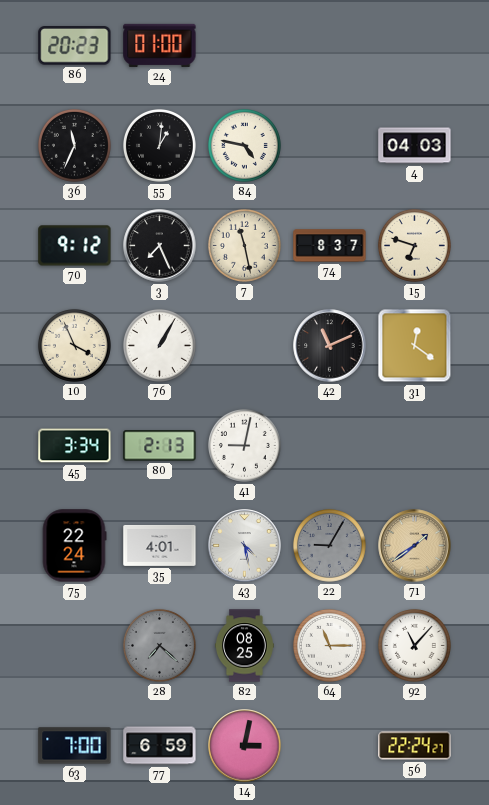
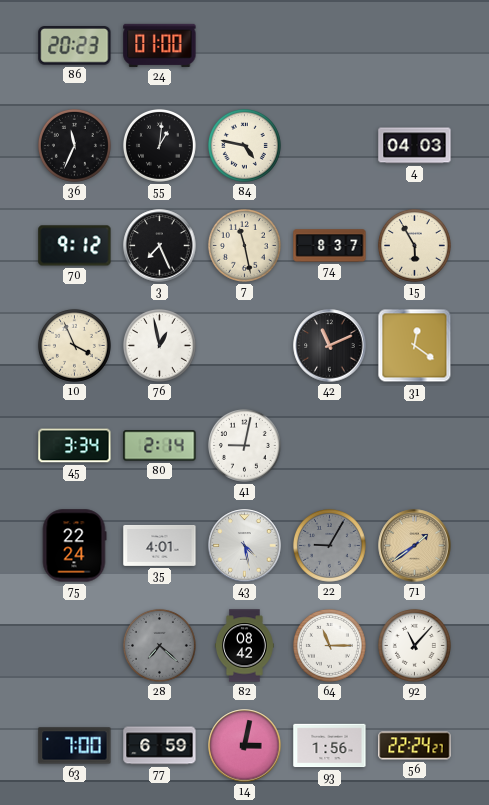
15: 6:48 -> 5:55
76: 1:05 -> 12:58
80: 2:13 -> 2:14
82: 08:25 -> 08:42
93: none -> 1:56
